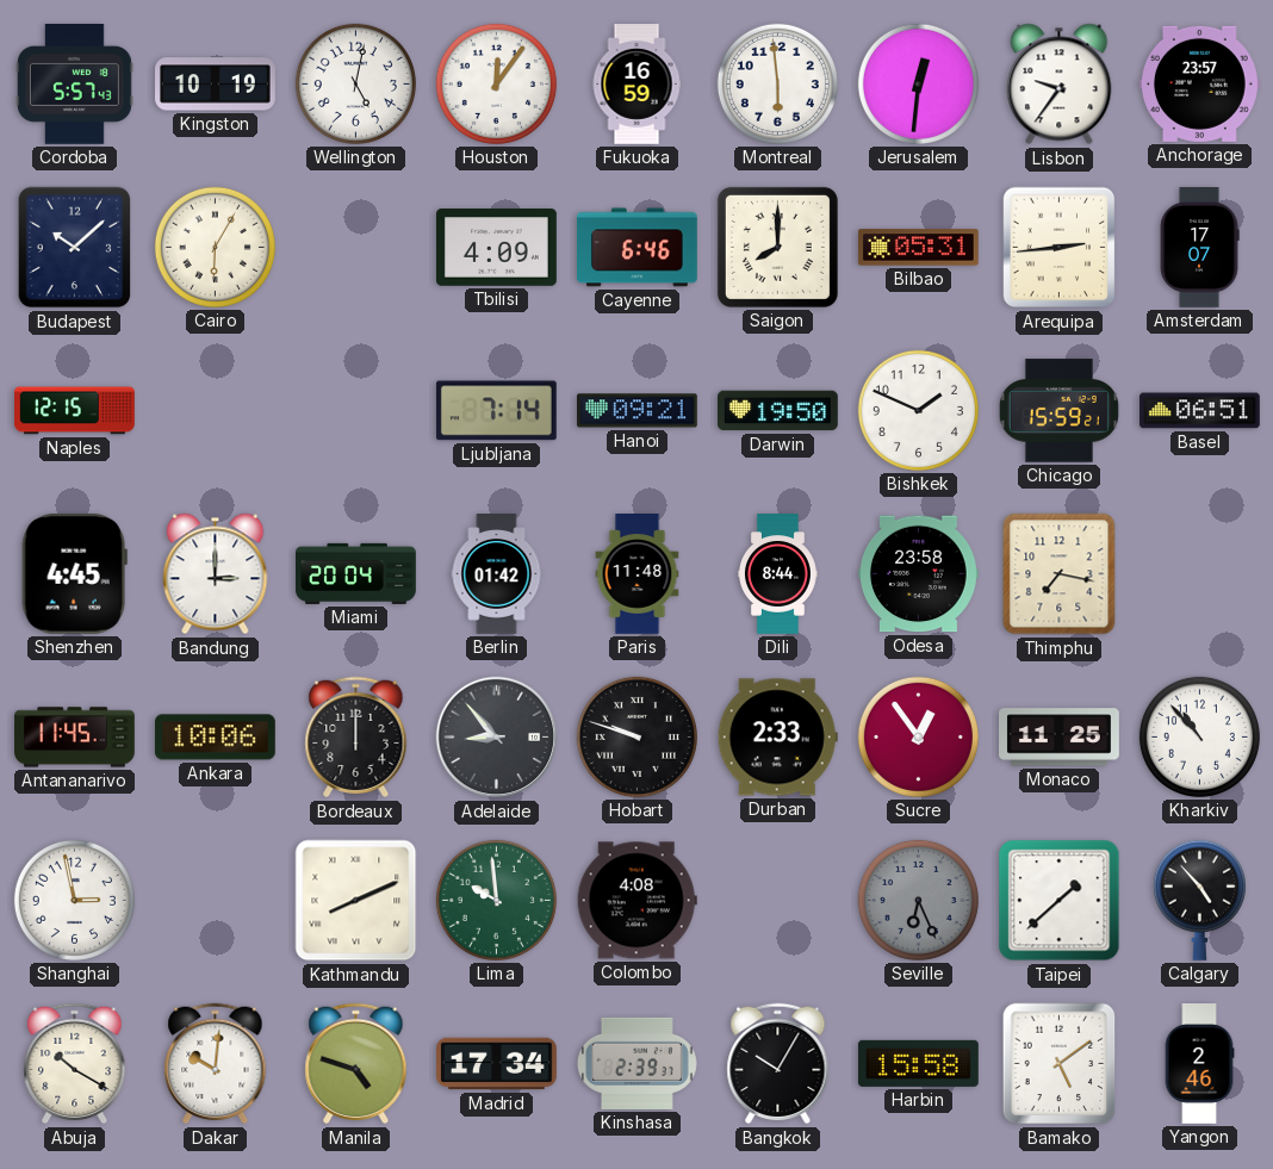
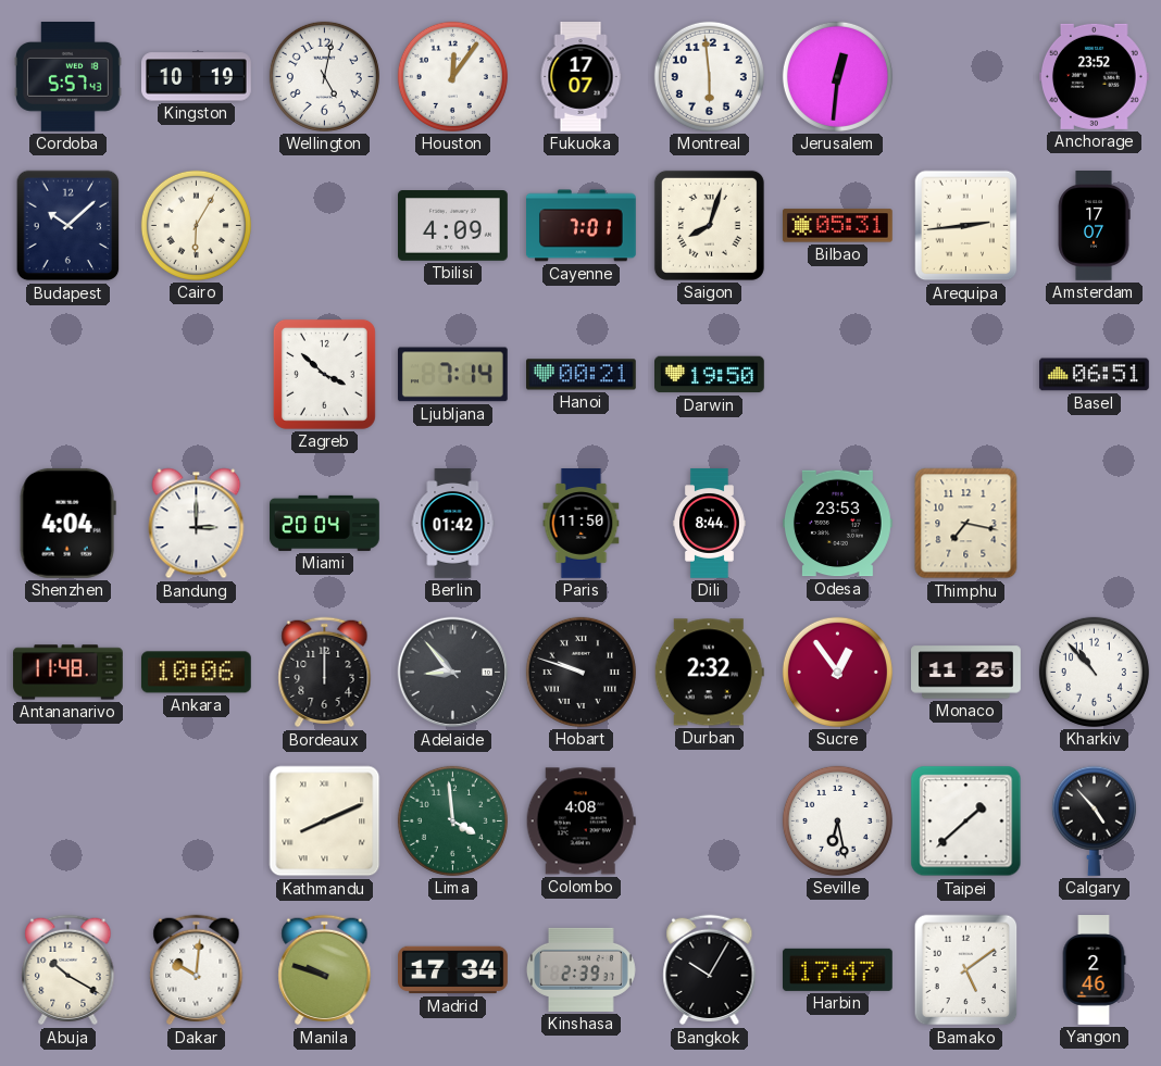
Fukuoka: 16:59 -> 17:07
Lisbon: 9:36 -> none
Anchorage: 23:57 -> 23:52
Cayenne: 6:46 -> 7:01
Saigon: 8:00 -> 8:03
Naples: 12:15 -> none
Zagreb: none -> 3:52
Hanoi: 09:21 -> 00:21
Bishkek: 1:49 -> none
Chicago: 15:59 -> none
Shenzhen: 4:45 -> 4:04
Paris: 11:48 -> 11:50
Odesa: 23:58 -> 23:53
Antananarivo: 11:45 -> 11:48
Durban: 2:33 -> 2:32
Shanghai: 2:58 -> none
Lima: 9:59 -> 3:59
Seville: 6:26 -> 6:28
Seville dial: grey -> white
Manila: 4:48 -> 9:48
Harbin: 15:58 -> 17:47
